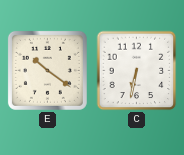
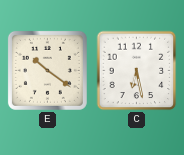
C: 6:32 -> 6:28
